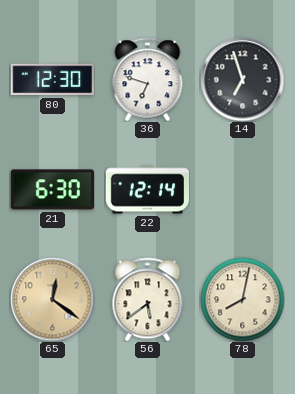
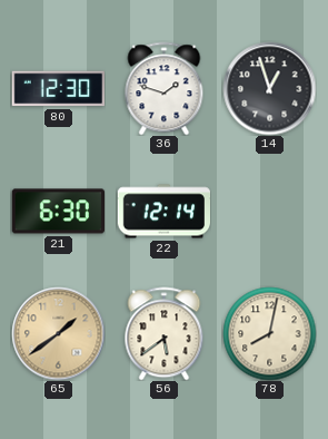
36: 6:48 -> 1:48
14: 6:57 -> 12:57
65: 12:21 -> 1:39
